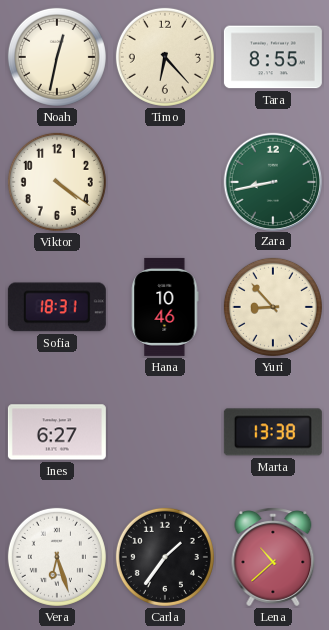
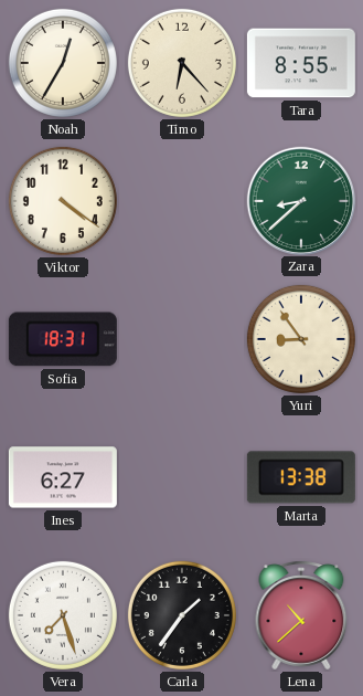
Noah: 12:32 -> 12:35
Zara: 8:43 -> 8:38
Hana: 10:46 -> none
Yuri: 8:53 -> 8:54
Vera: 6:27 -> 7:27
